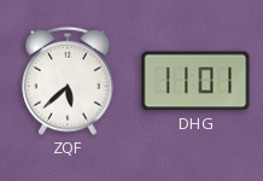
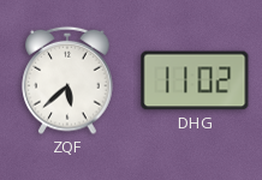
DHG: 11:01 -> 11:02
